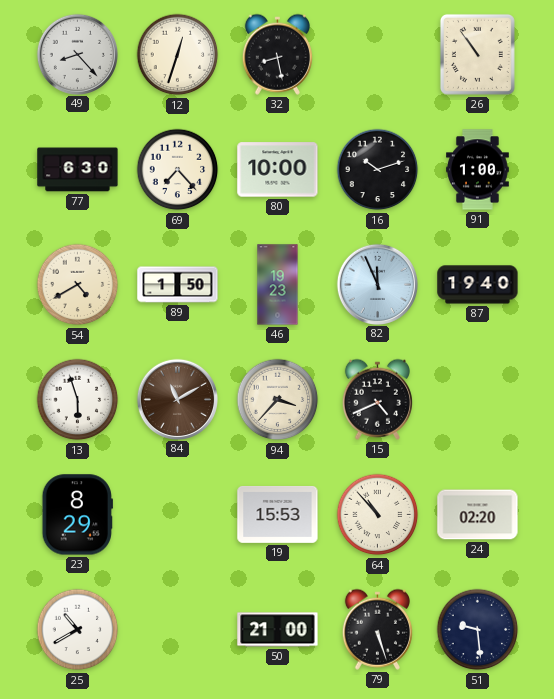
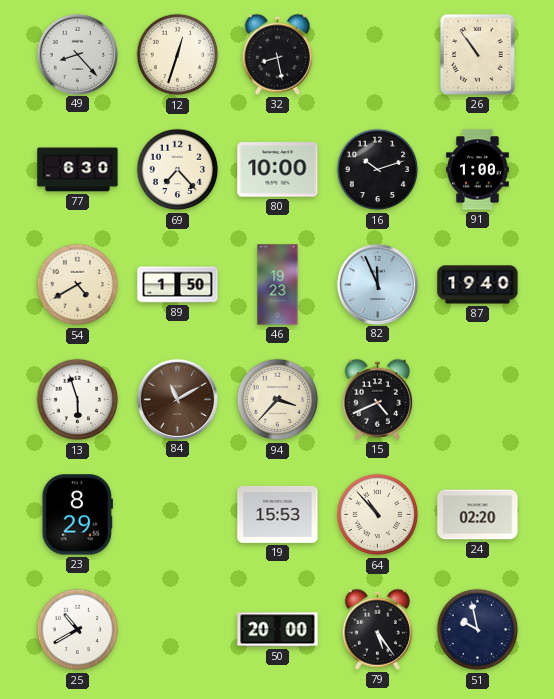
50: 21:00 -> 20:00
79: 5:27 -> 5:24
51: 9:29 -> 9:58
